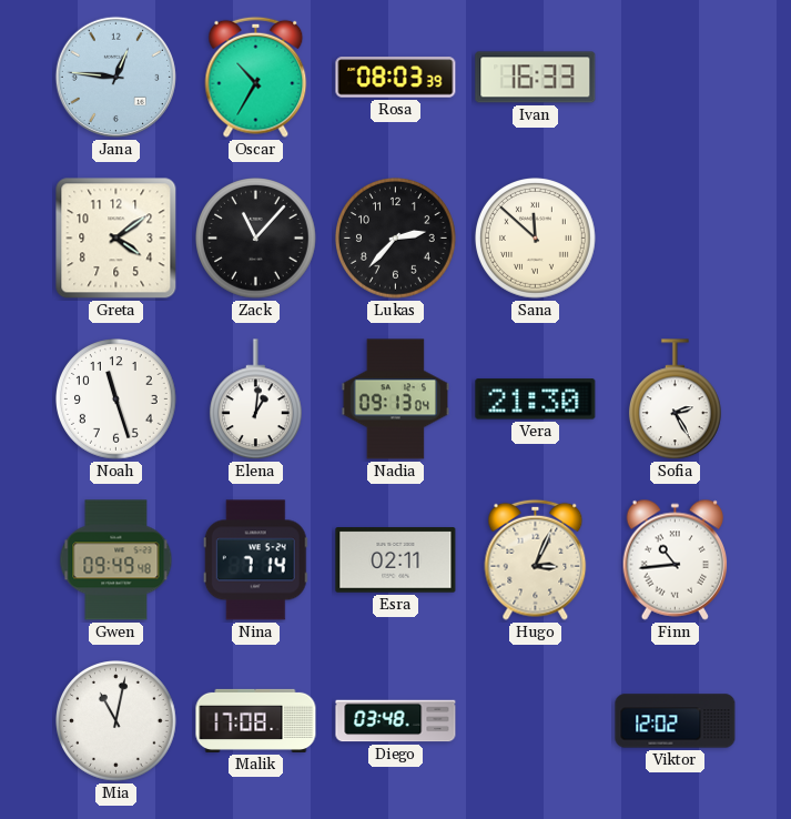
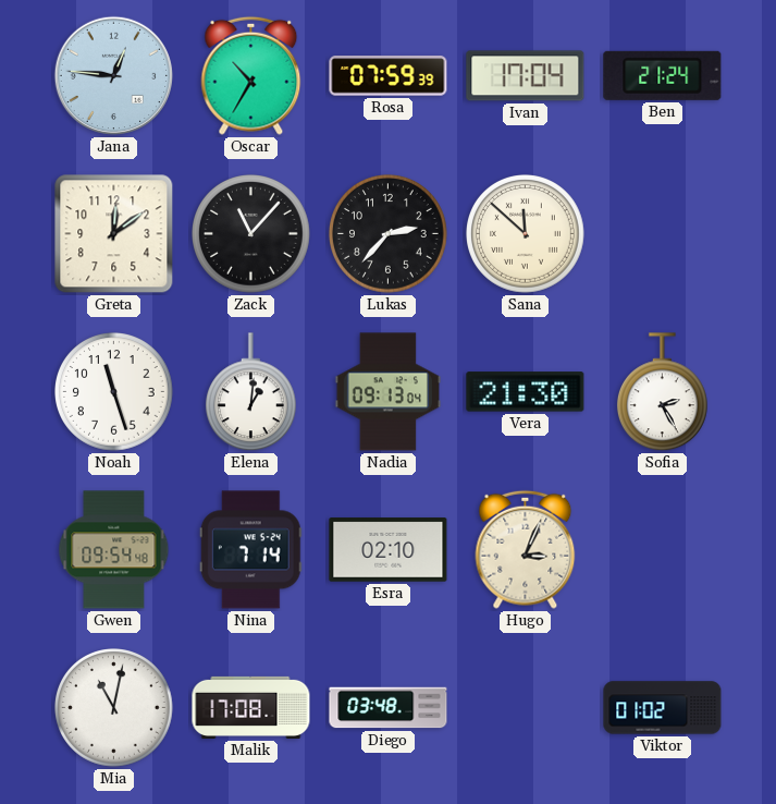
Rosa: 08:03 -> 07:59
Ivan: 16:33 -> 17:04
Ben: none -> 21:24
Greta: 4:09 -> 12:09
Gwen: 09:49 -> 09:54
Esra: 02:11 -> 02:10
Finn: 10:44 -> none
Viktor: 12:02 -> 01:02
